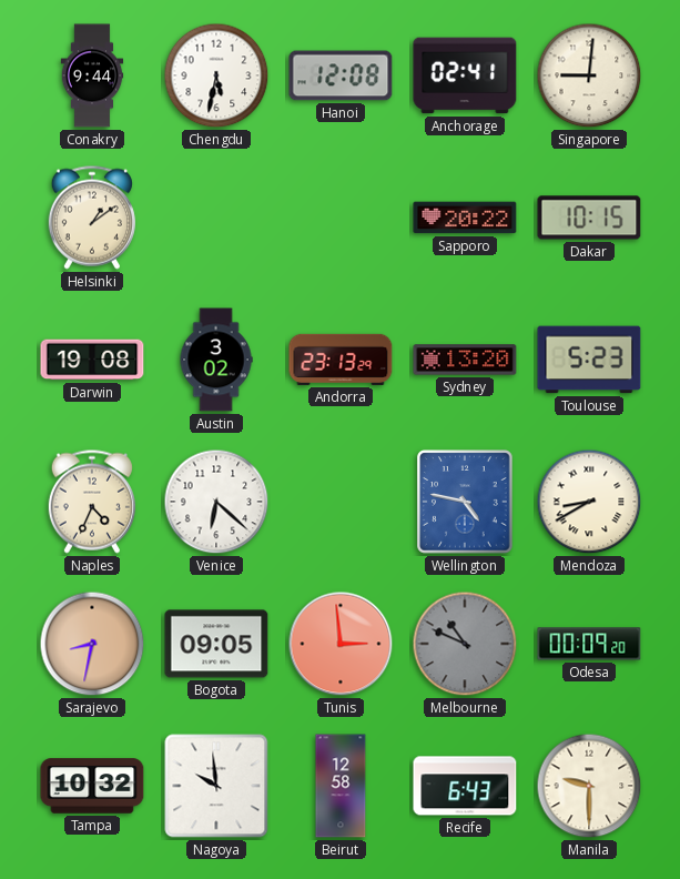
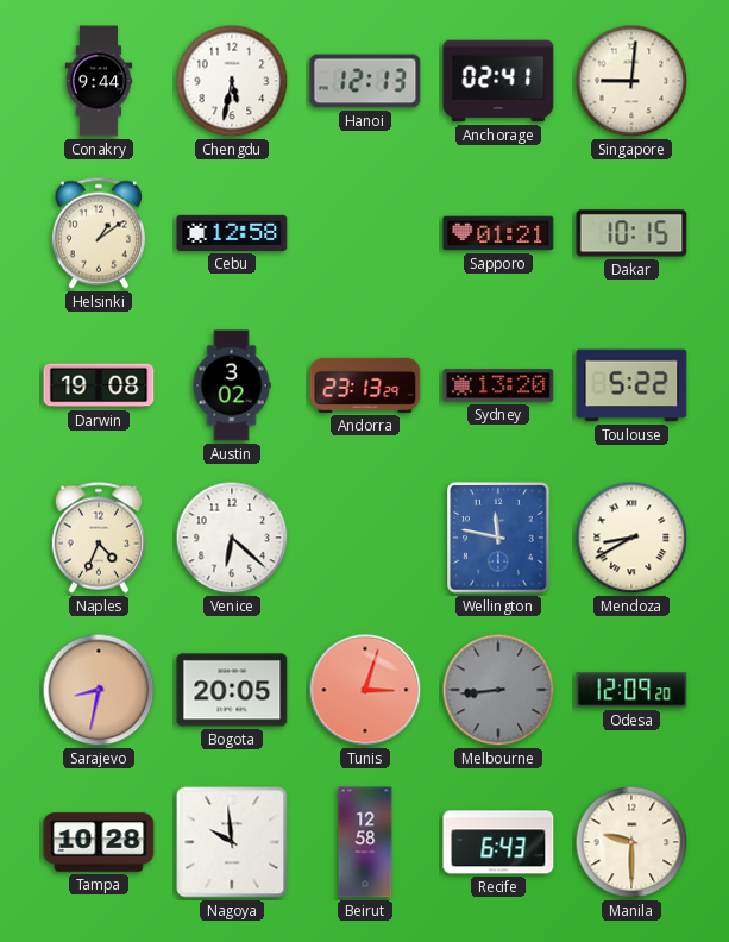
Hanoi: 12:08 -> 12:13
Cebu: none -> 12:58
Sapporo: 20:22 -> 01:21
Toulouse: 5:23 -> 5:22
Wellington: 4:47 -> 11:47
Bogota: 09:05 -> 20:05
Tunis: 2:59 -> 3:03
Melbourne: 10:49 -> 8:44
Odesa: 00:09 -> 12:09
Tampa: 10:32 -> 10:28
